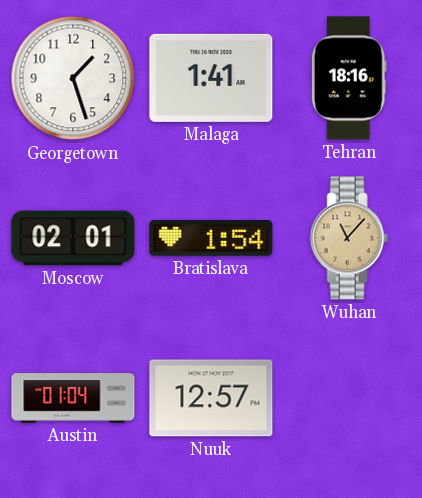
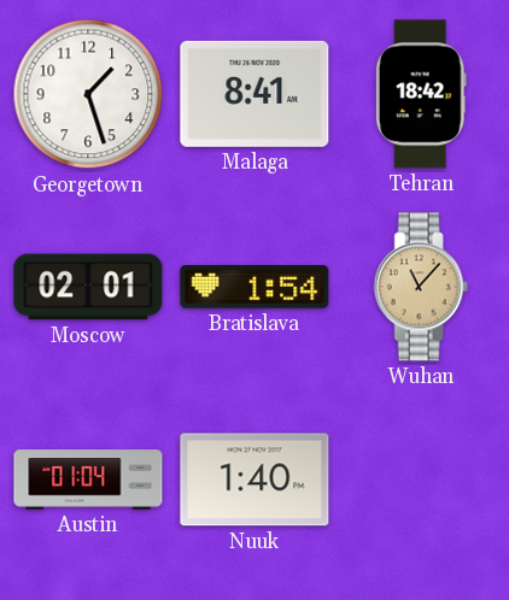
Malaga: 1:41 -> 8:41
Tehran: 18:16 -> 18:42
Nuuk: 12:57 -> 1:40
